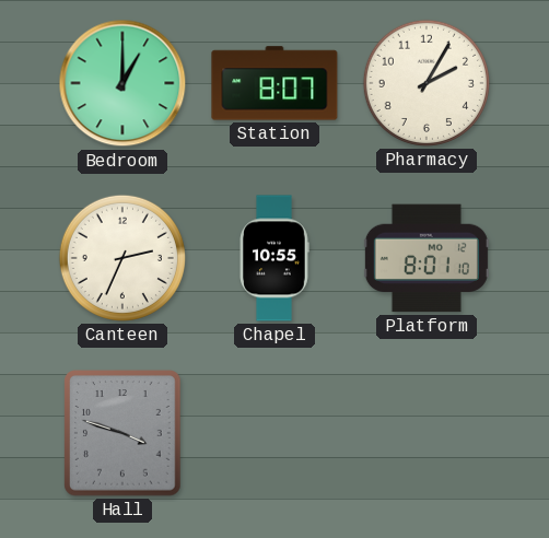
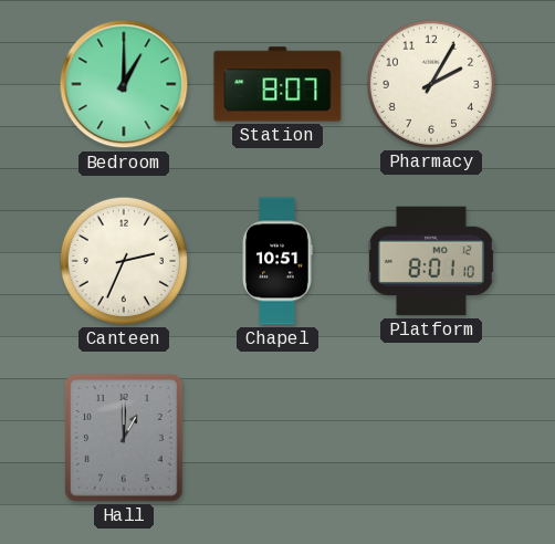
Chapel: 10:55 -> 10:51
Hall: 3:48 -> 1:00
